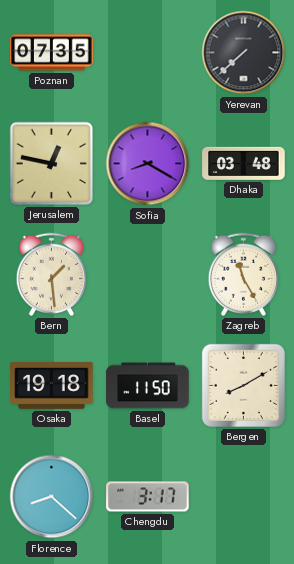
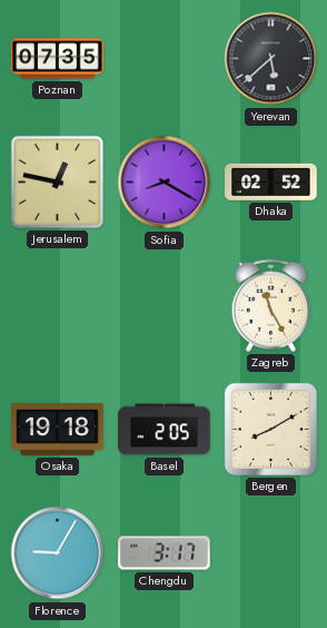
Yerevan: 7:38 -> 5:38
Dhaka: 03:48 -> 02:52
Bern: 1:29 -> none
Basel: 11:50 -> 2:05
Florence: 8:22 -> 9:05
